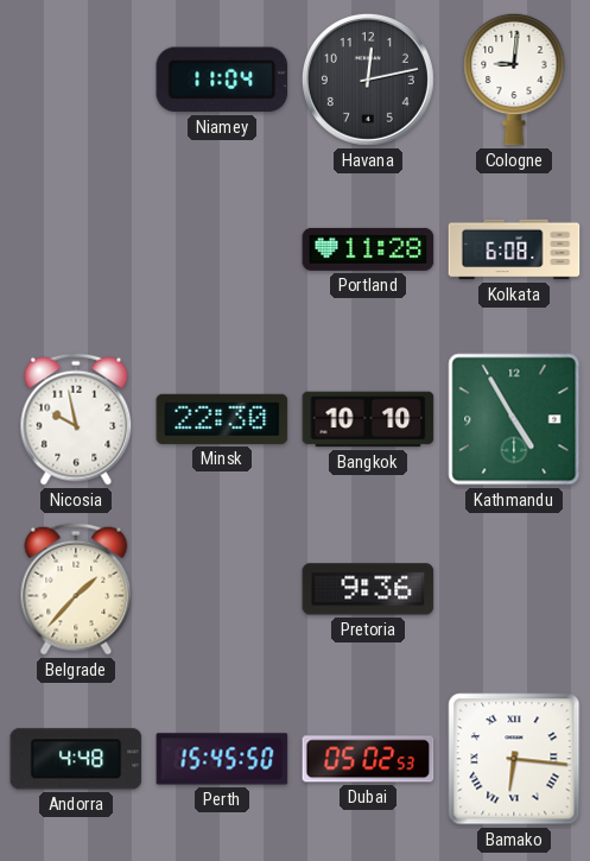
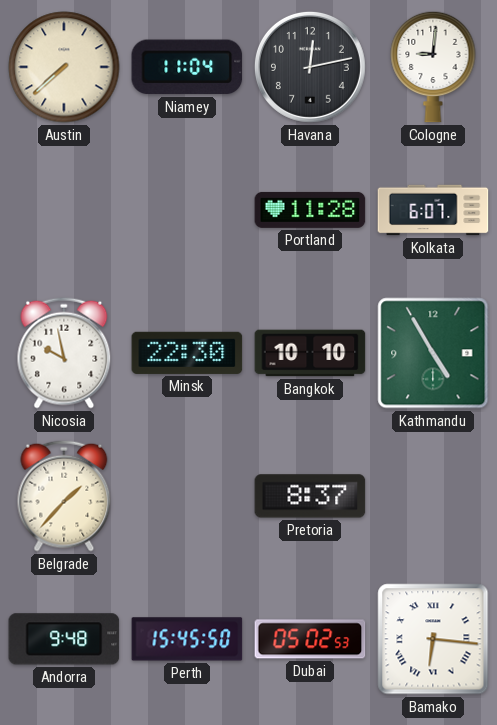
Austin: none -> 7:38
Kolkata: 6:08 -> 6:07
Pretoria: 9:36 -> 8:37
Andorra: 4:48 -> 9:48
